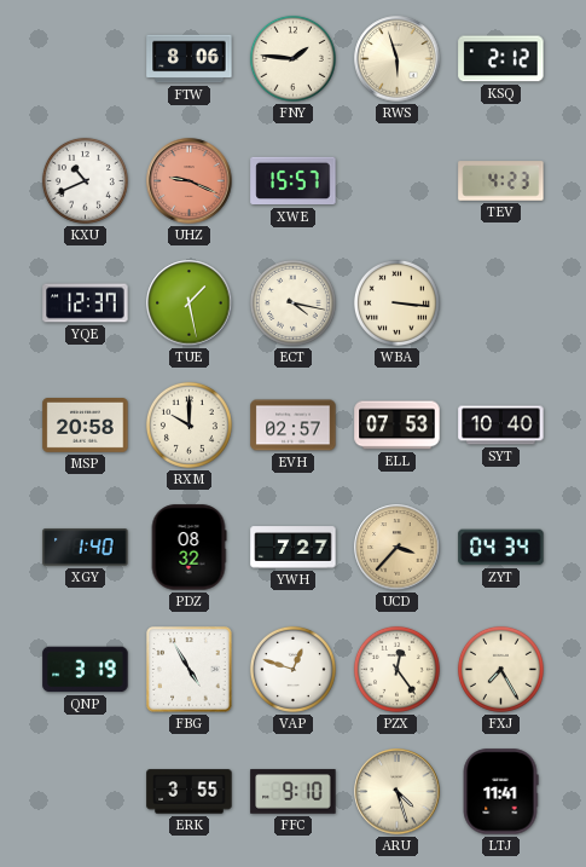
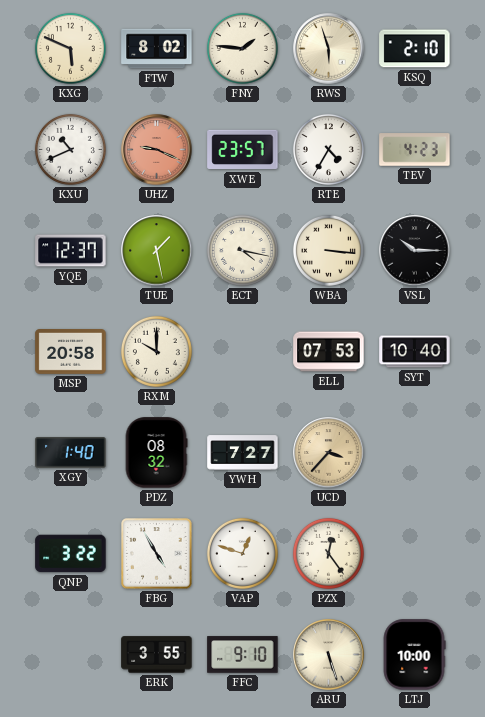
KXG: none -> 5:49
FTW: 8:06 -> 8:02
KSQ: 2:12 -> 2:10
XWE: 15:57 -> 23:57
RTE: none -> 4:35
VSL: none -> 10:15
EVH: 02:57 -> none
ZYT: 04:34 -> none
QNP: 3:19 -> 3:22
FXJ: 7:25 -> none
ARU: 4:27 -> 5:27
LTJ: 11:41 -> 10:00
